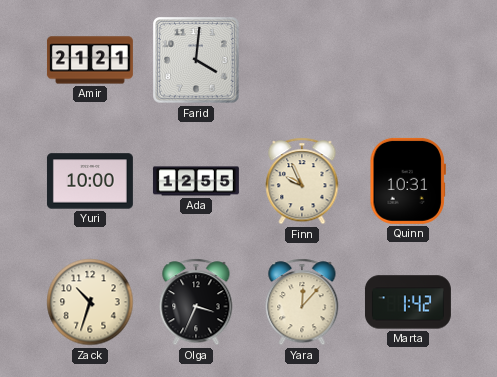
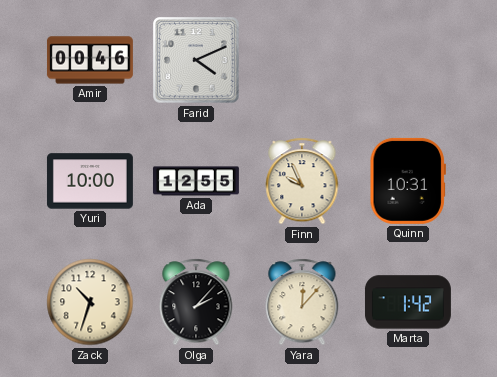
Amir: 21:21 -> 00:46
Farid: 4:01 -> 4:11
Olga: 3:34 -> 2:07
